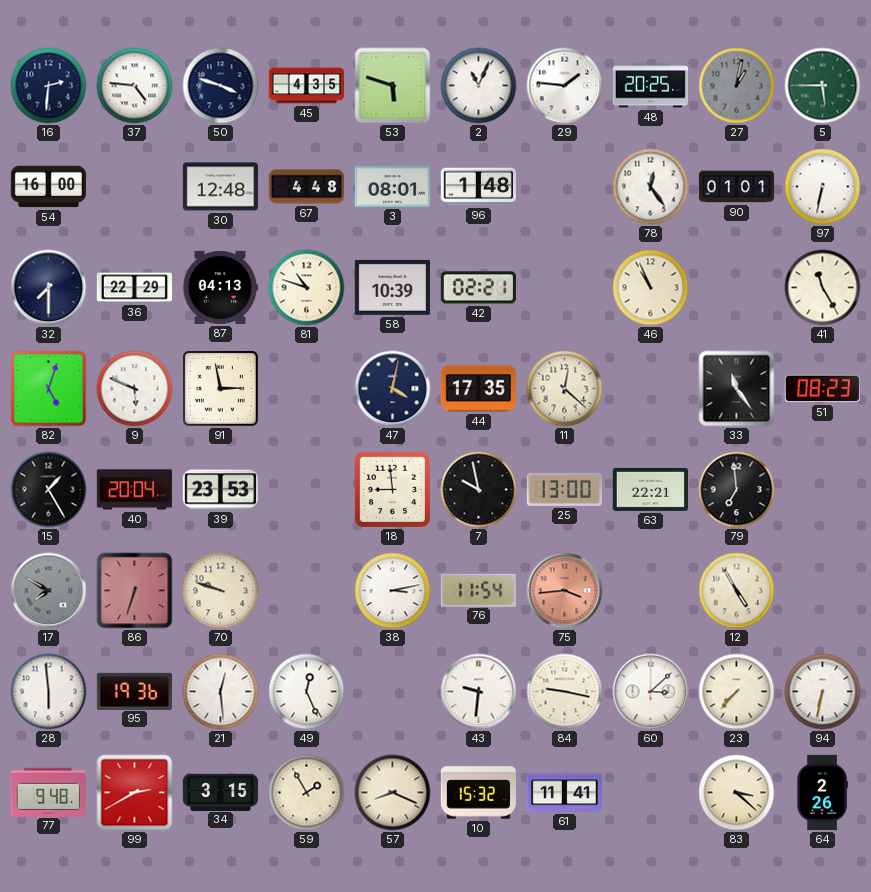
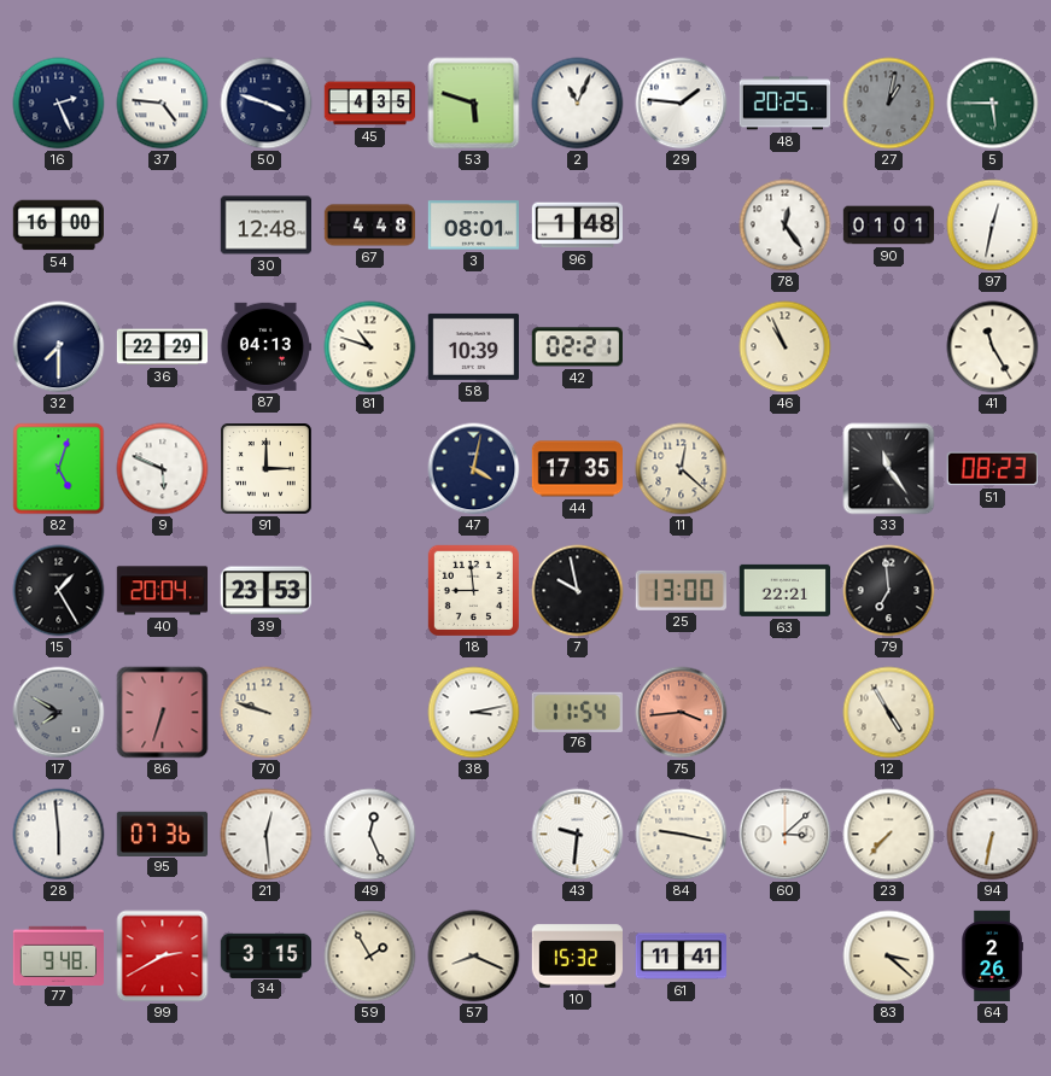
16: 2:31 -> 2:26
97: 6:32 -> 12:32
91: 2:58 -> 3:00
95: 19:36 -> 07:36
